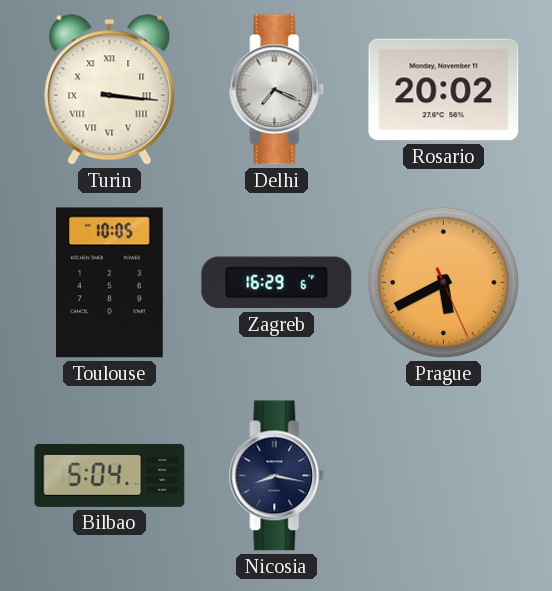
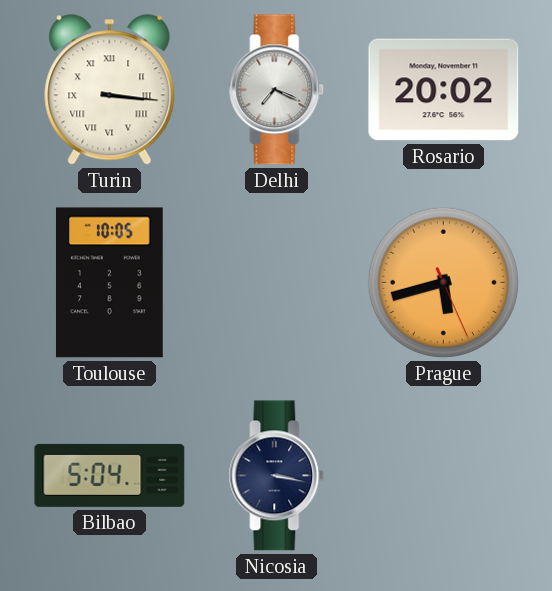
Zagreb: 16:29 -> none
Prague: 5:40 -> 5:42
Nicosia: 8:17 -> 3:17
